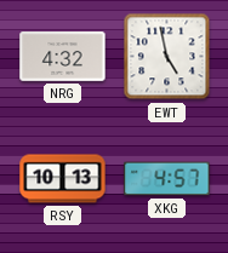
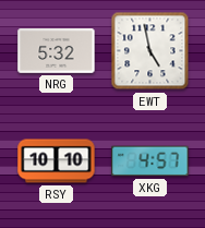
NRG: 4:32 -> 5:32
RSY: 10:13 -> 10:10
